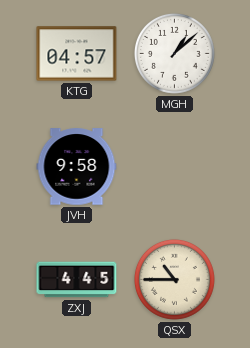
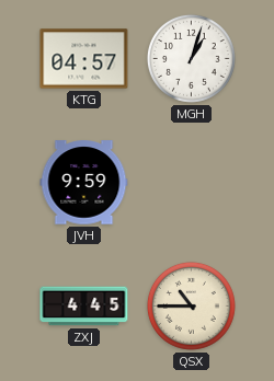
MGH: 1:08 -> 1:03
JVH: 9:58 -> 9:59
